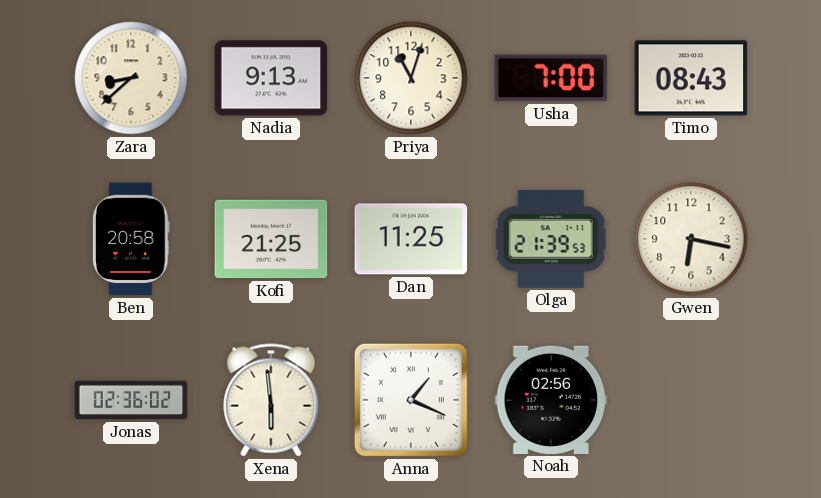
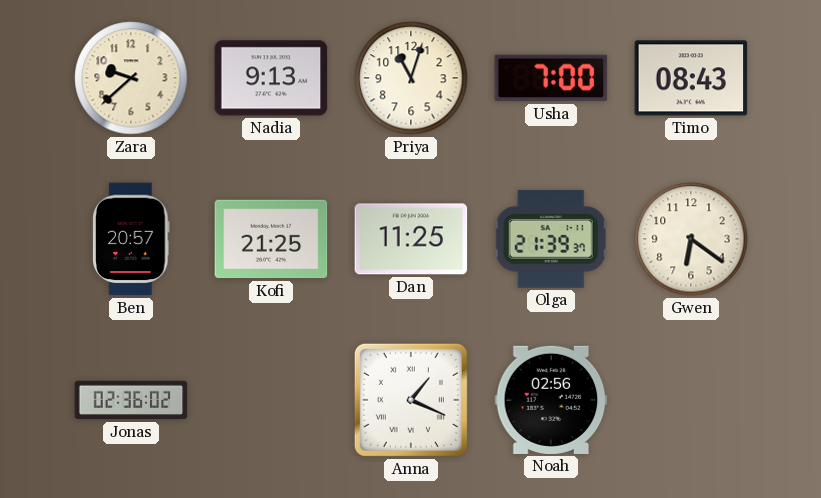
Zara: 8:38 -> 9:38
Ben: 20:58 -> 20:57
Olga: 21:39:53 -> 21:39:37
Gwen: 6:17 -> 6:21
Xena: 5:59 -> none
